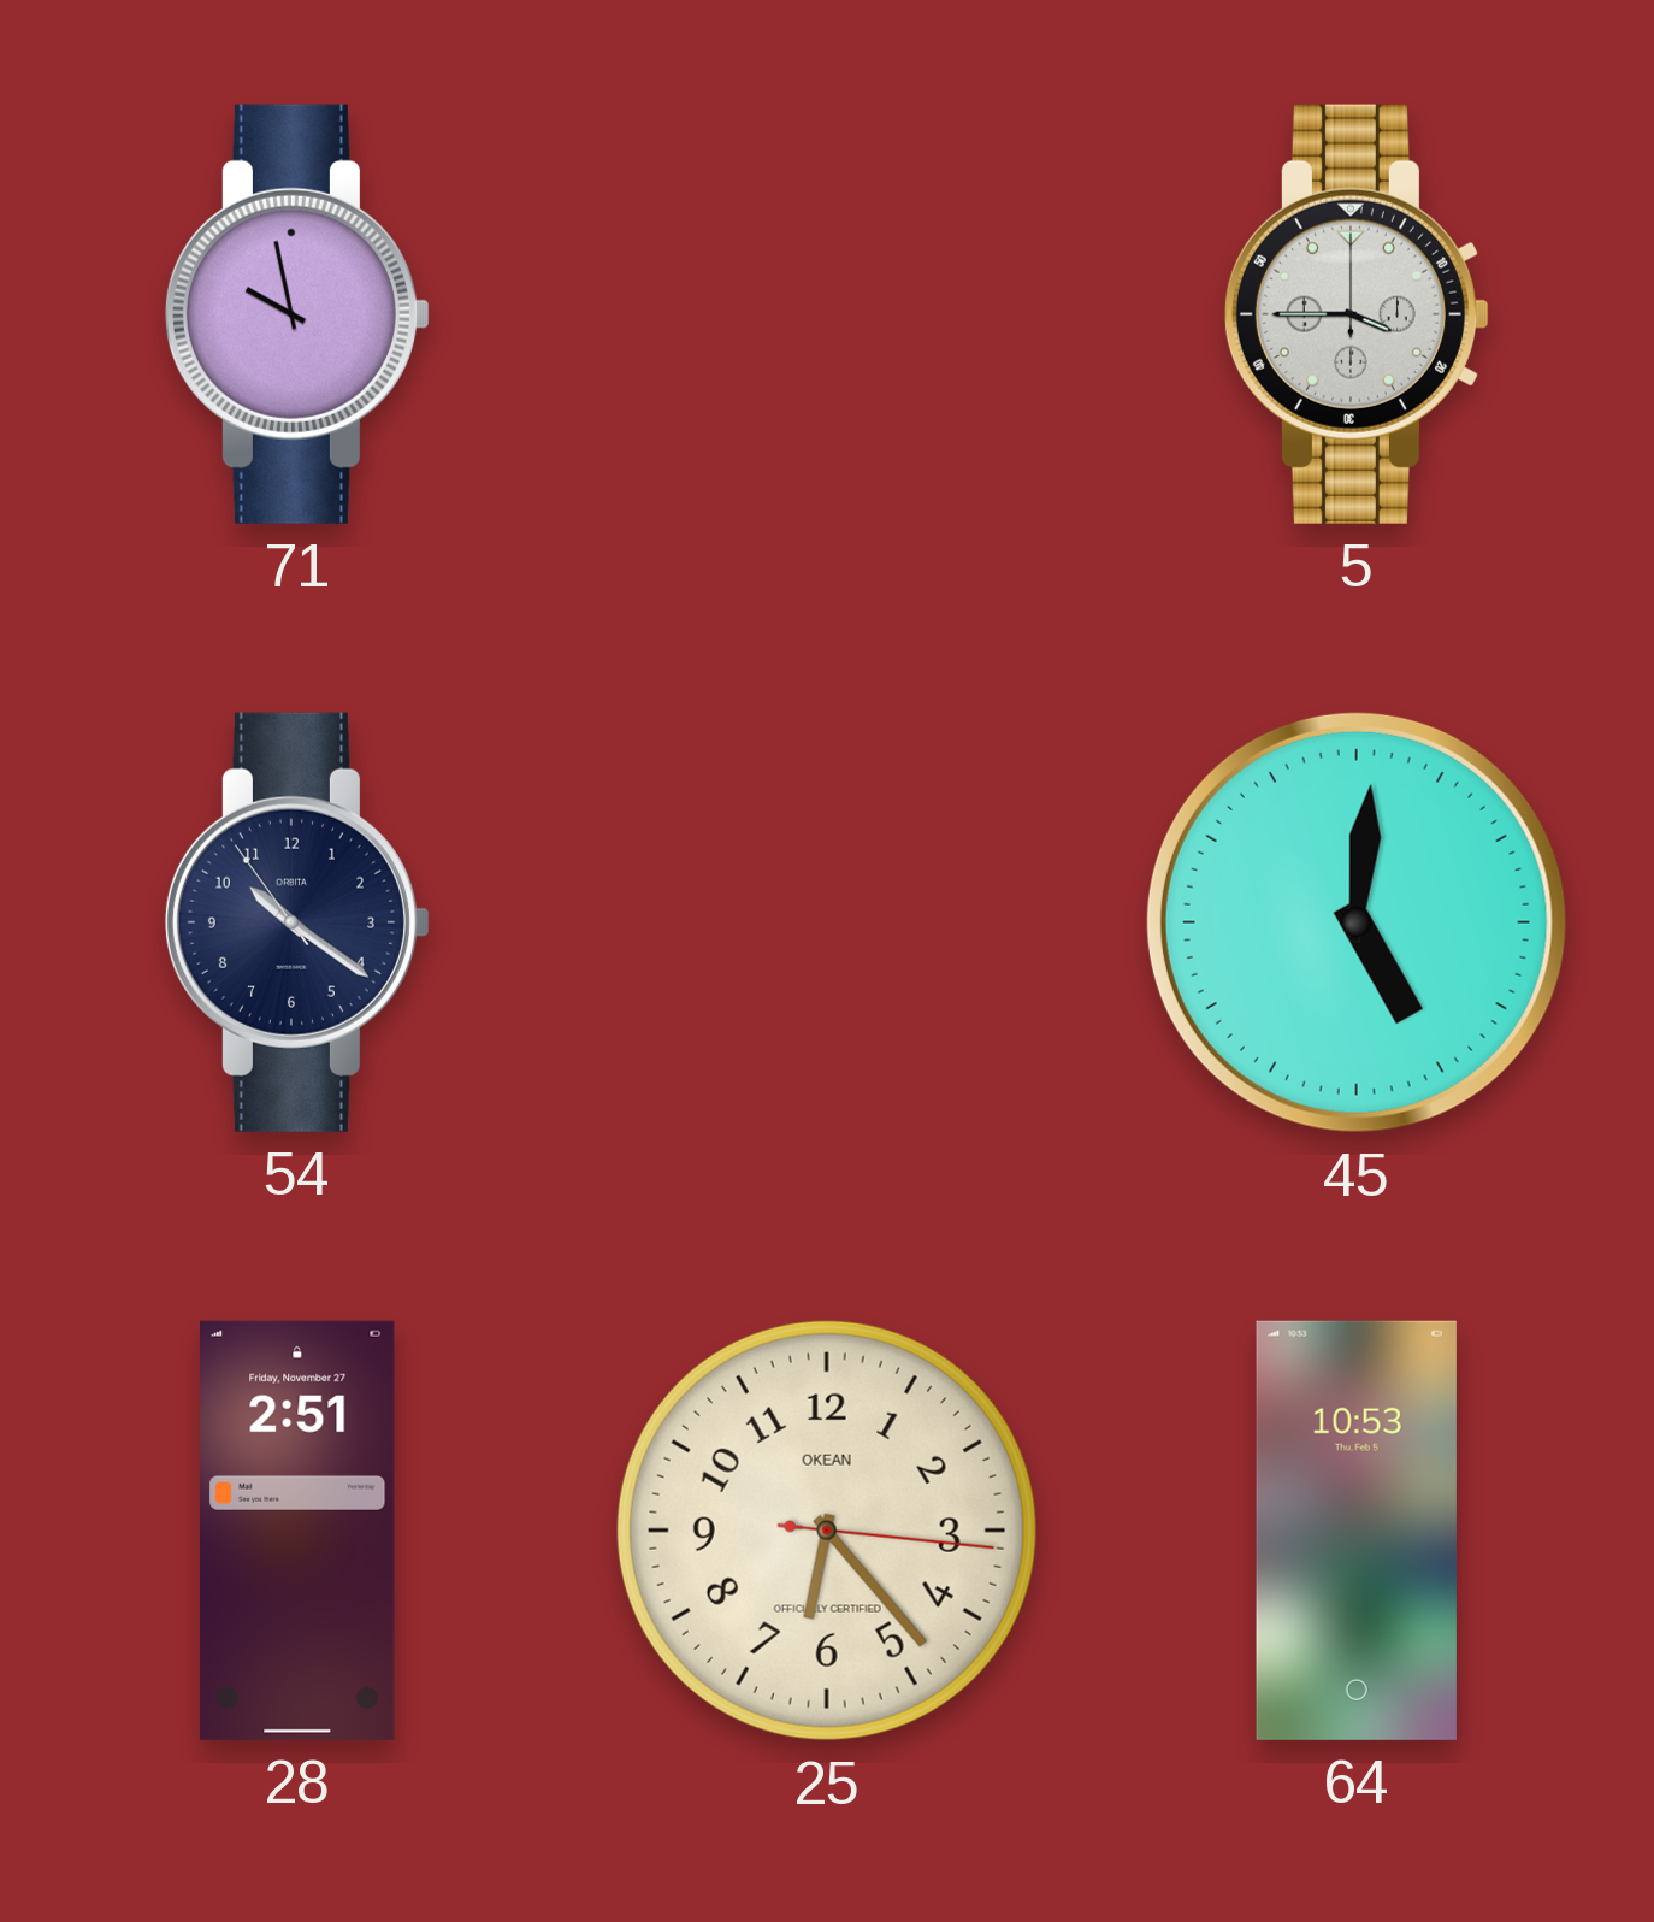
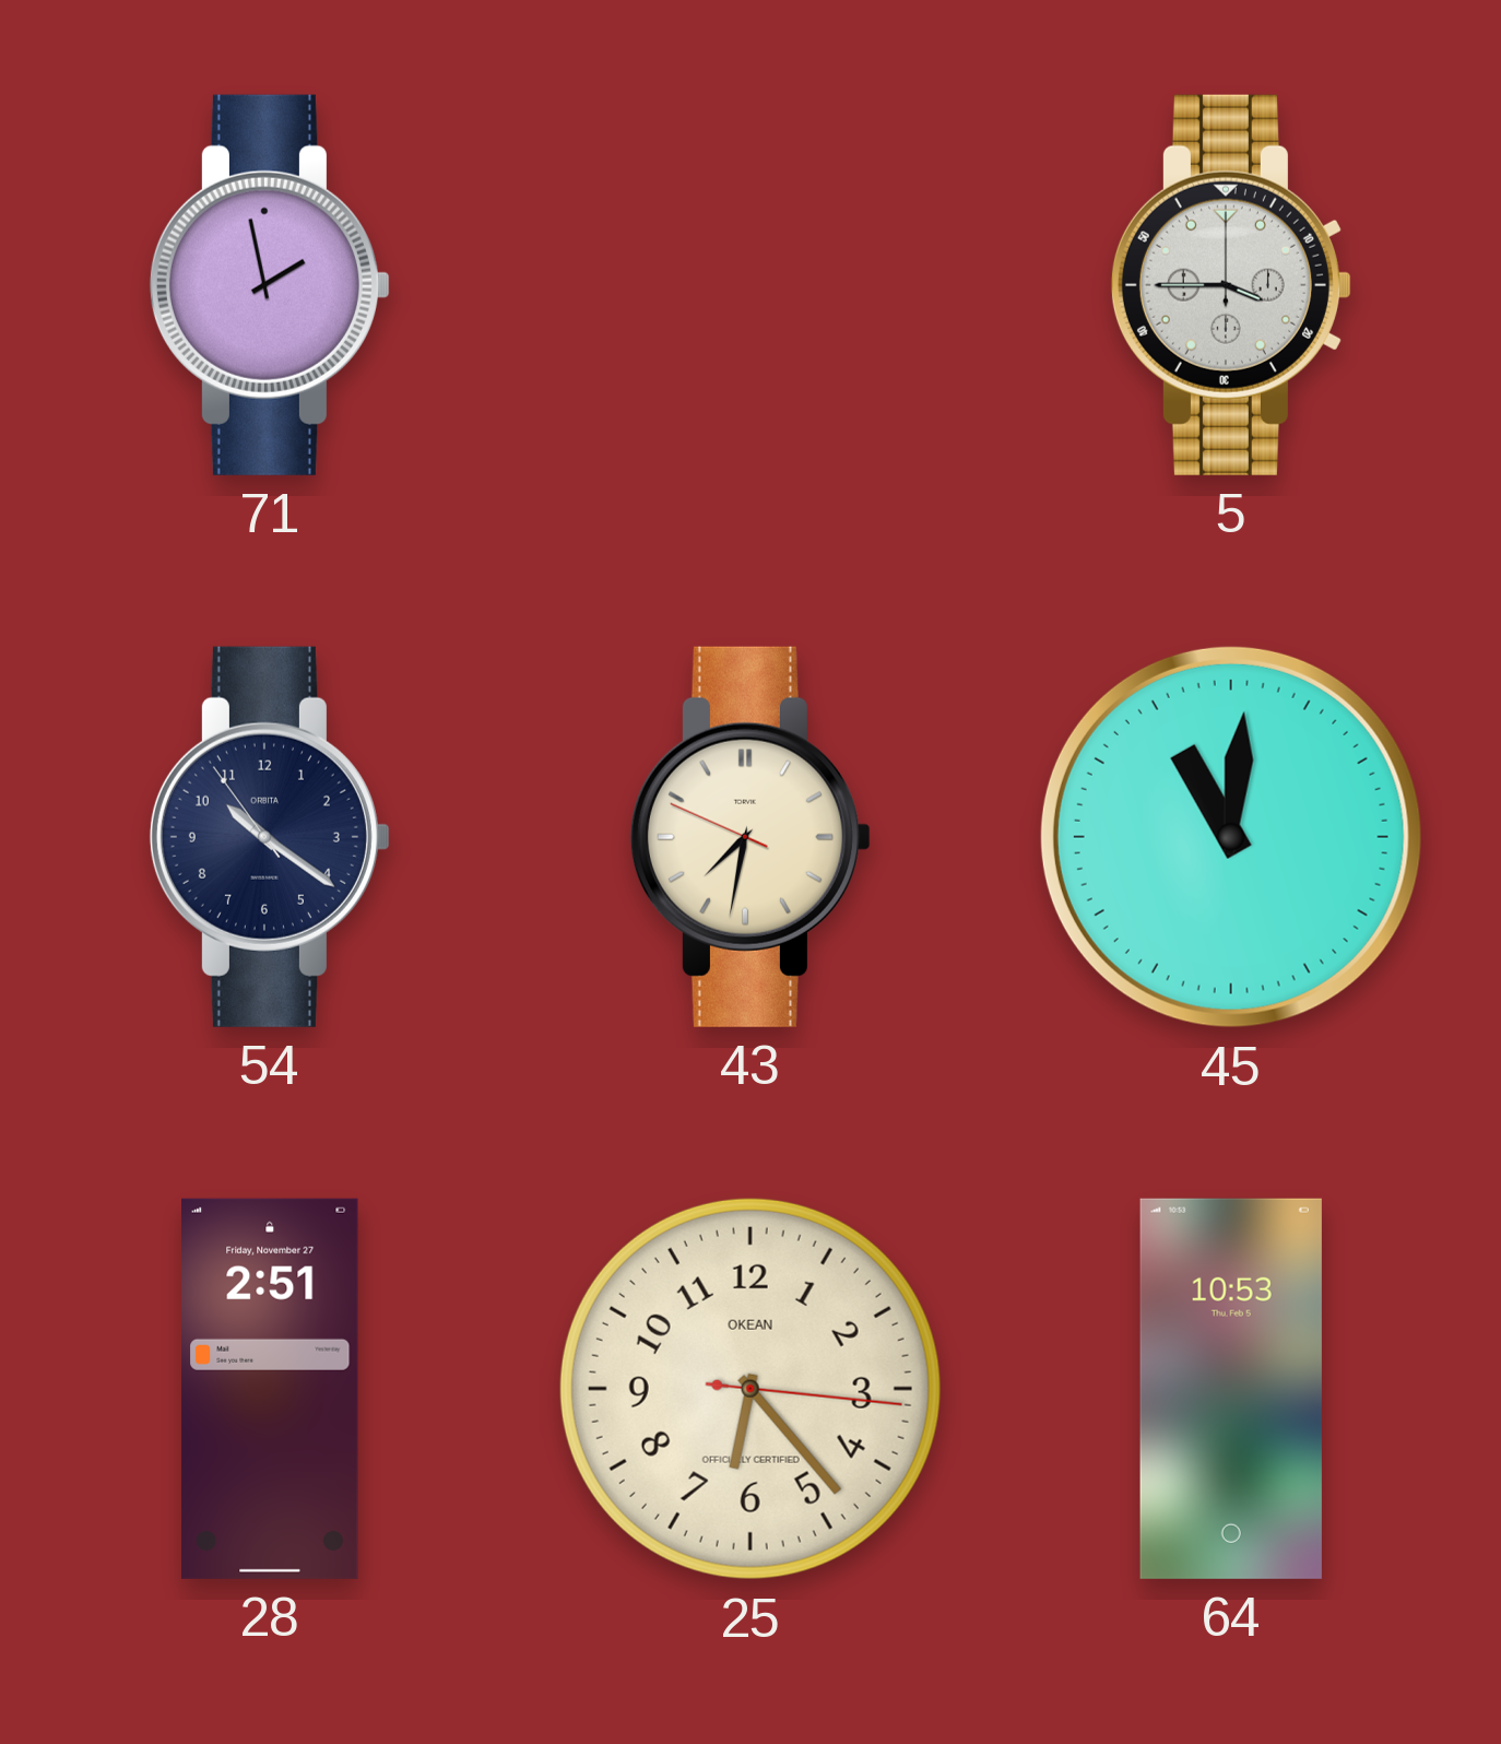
71: 9:58 -> 1:58
43: none -> 7:31
45: 5:01 -> 11:01
